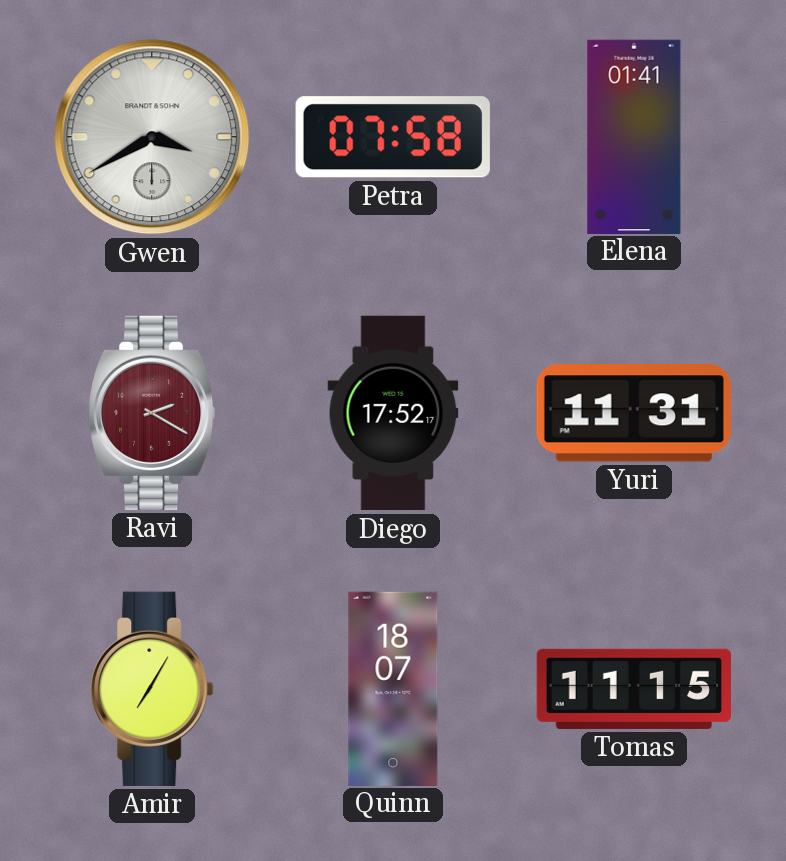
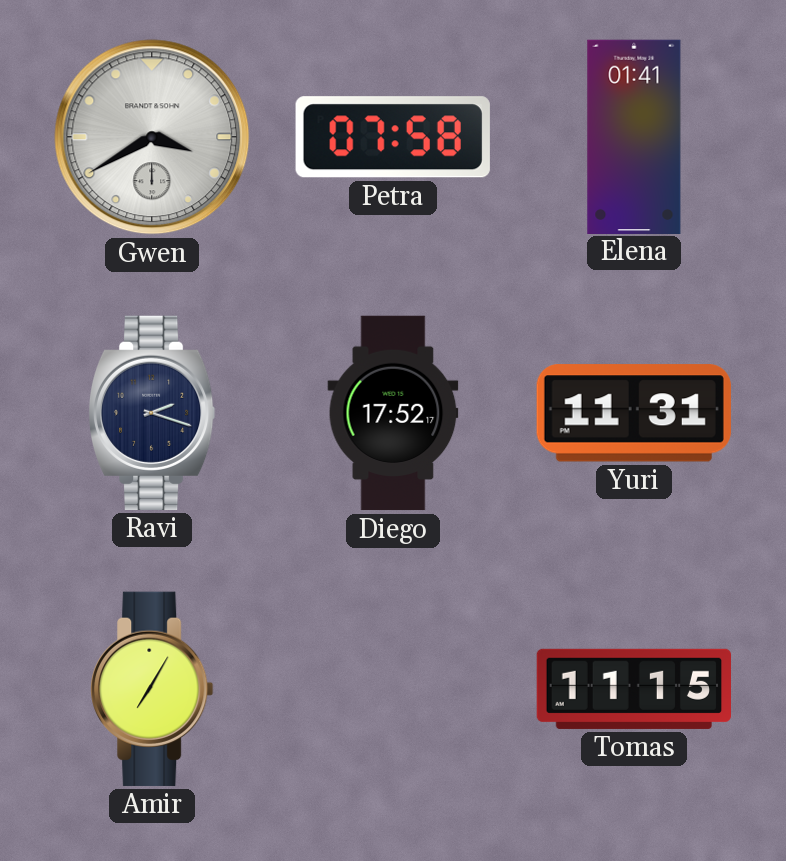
Ravi: 2:20 -> 2:18
Ravi dial: burgundy -> navy
Quinn: 18:07 -> none
